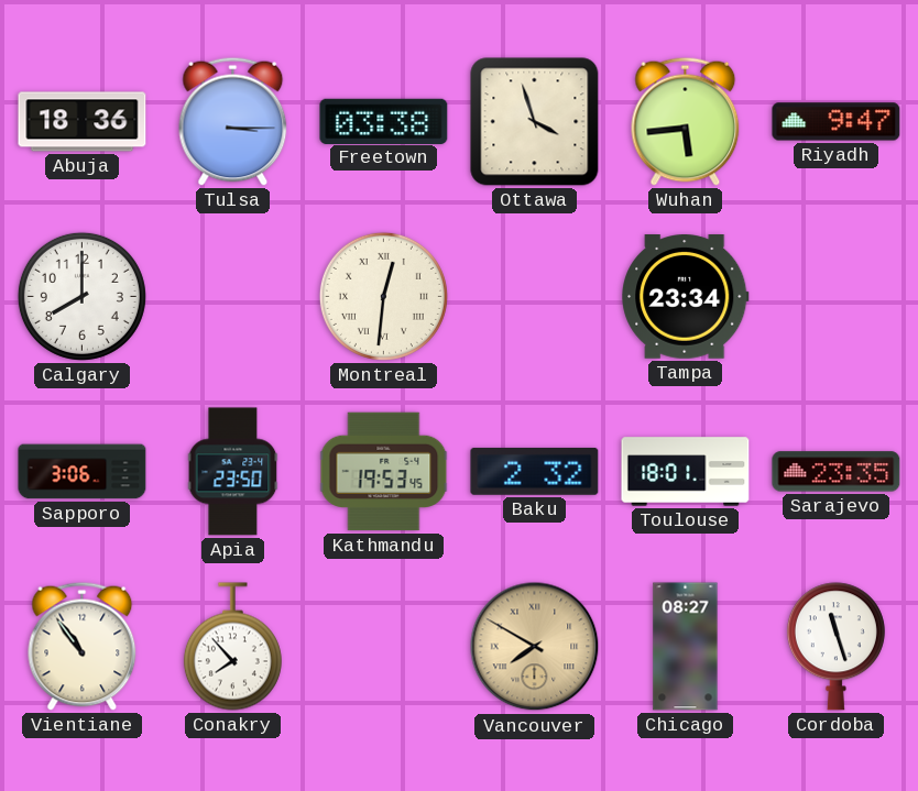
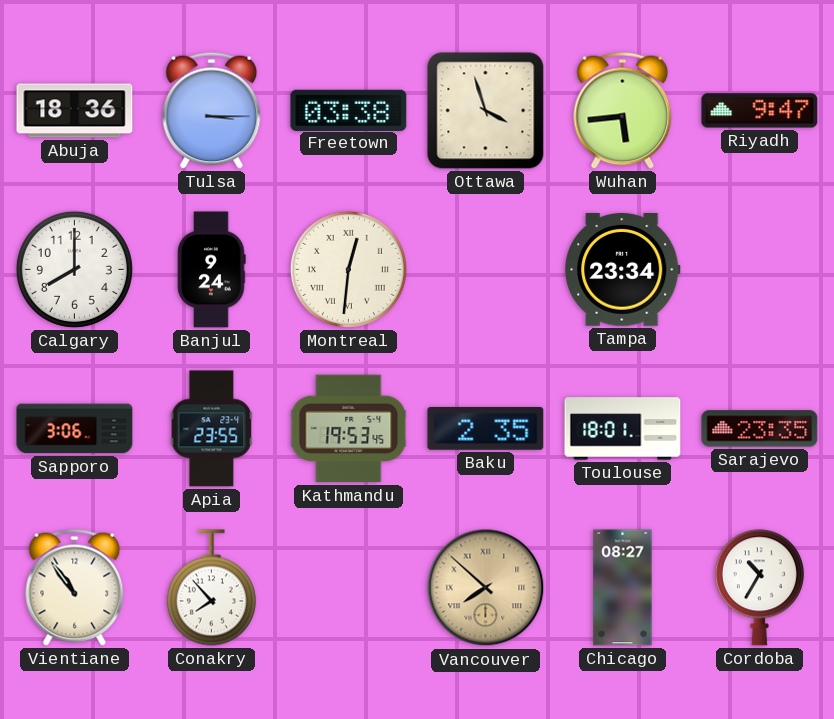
Banjul: none -> 9:24
Apia: 23:50 -> 23:55
Baku: 2:32 -> 2:35
Vancouver: 7:50 -> 7:52
Cordoba: 11:27 -> 10:35
